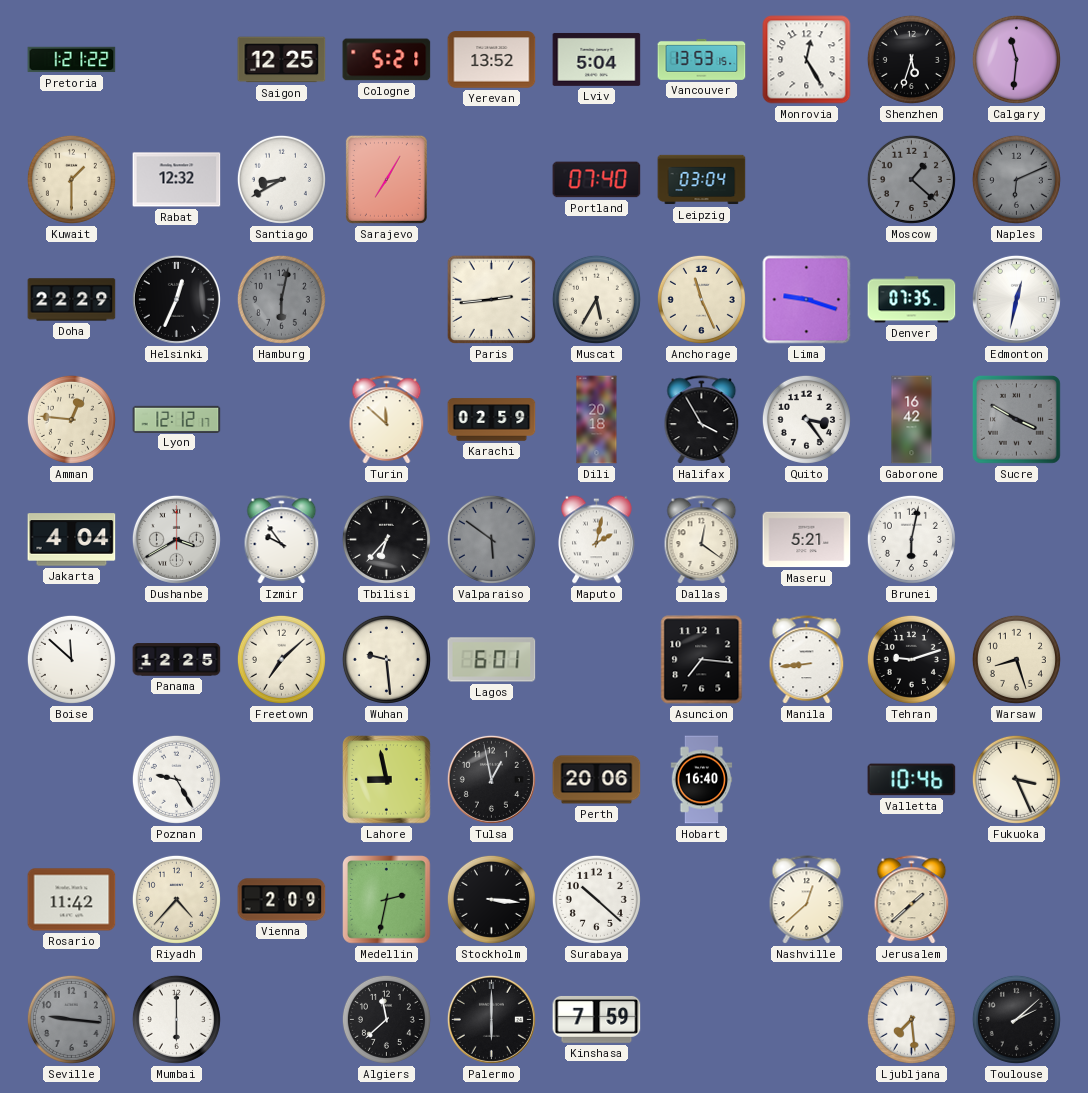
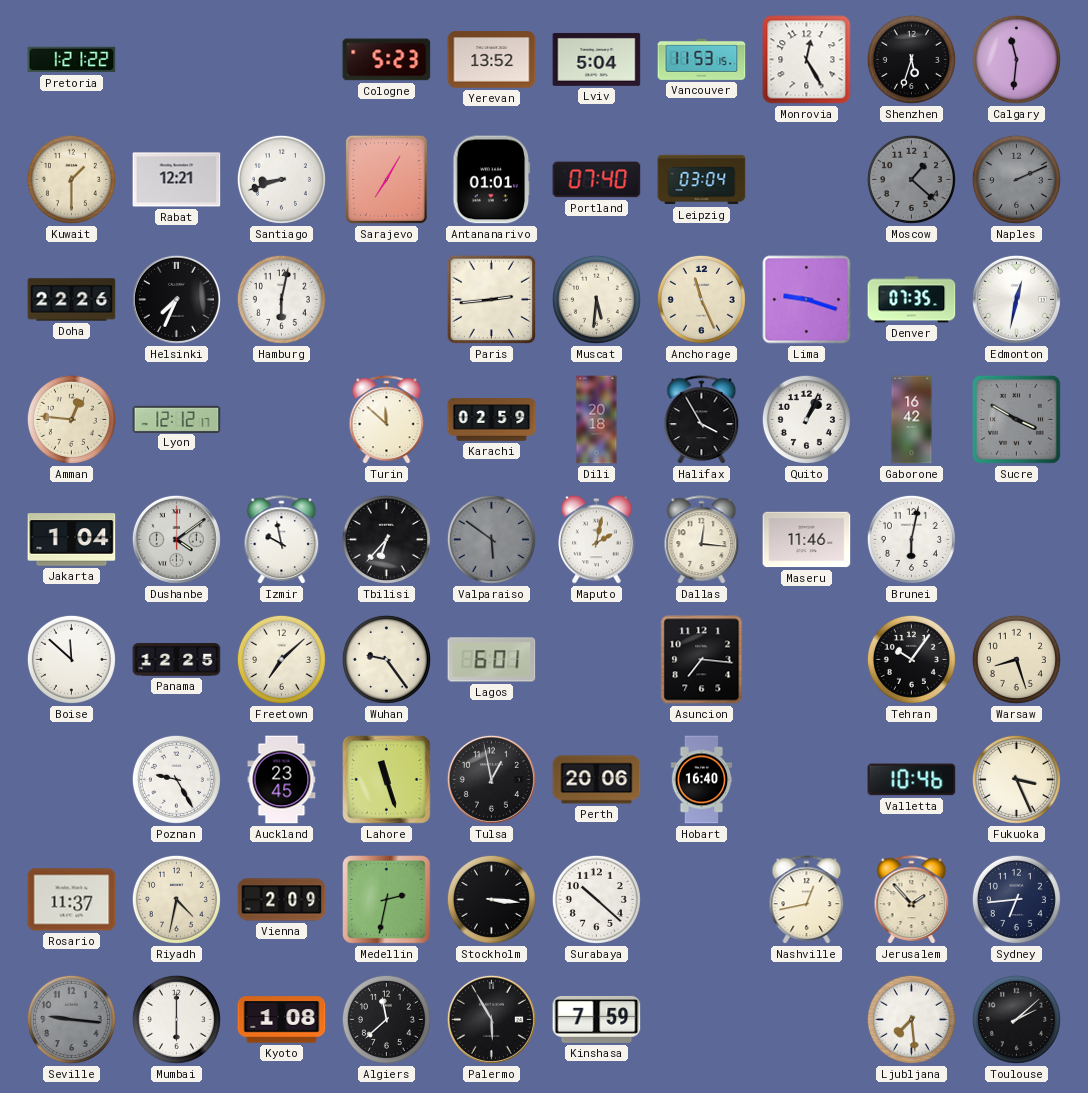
Saigon: 12:25 -> none
Cologne: 5:21 -> 5:23
Vancouver: 13:53 -> 11:53
Rabat: 12:32 -> 12:21
Santiago: 8:40 -> 8:42
Antananarivo: none -> 01:01
Naples: 6:11 -> 2:11
Doha: 22:29 -> 22:26
Helsinki: 12:34 -> 7:34
Hamburg dial: grey -> white
Muscat: 5:35 -> 5:31
Quito: 3:24 -> 1:04
Jakarta: 4:04 -> 1:04
Dushanbe: 3:40 -> 4:09
Izmir: 9:54 -> 9:58
Dallas: 12:21 -> 12:16
Maseru: 5:21 -> 11:46
Wuhan: 9:29 -> 9:24
Manila: 8:44 -> none
Tehran: 9:12 -> 10:06
Auckland: none -> 23:45
Lahore: 8:58 -> 11:27
Rosario: 11:42 -> 11:37
Riyadh: 4:37 -> 4:32
Nashville: 12:38 -> 12:43
Jerusalem: 1:38 -> 1:53
Sydney: none -> 6:44
Kyoto: none -> 1:08
Palermo: 6:00 -> 5:55
